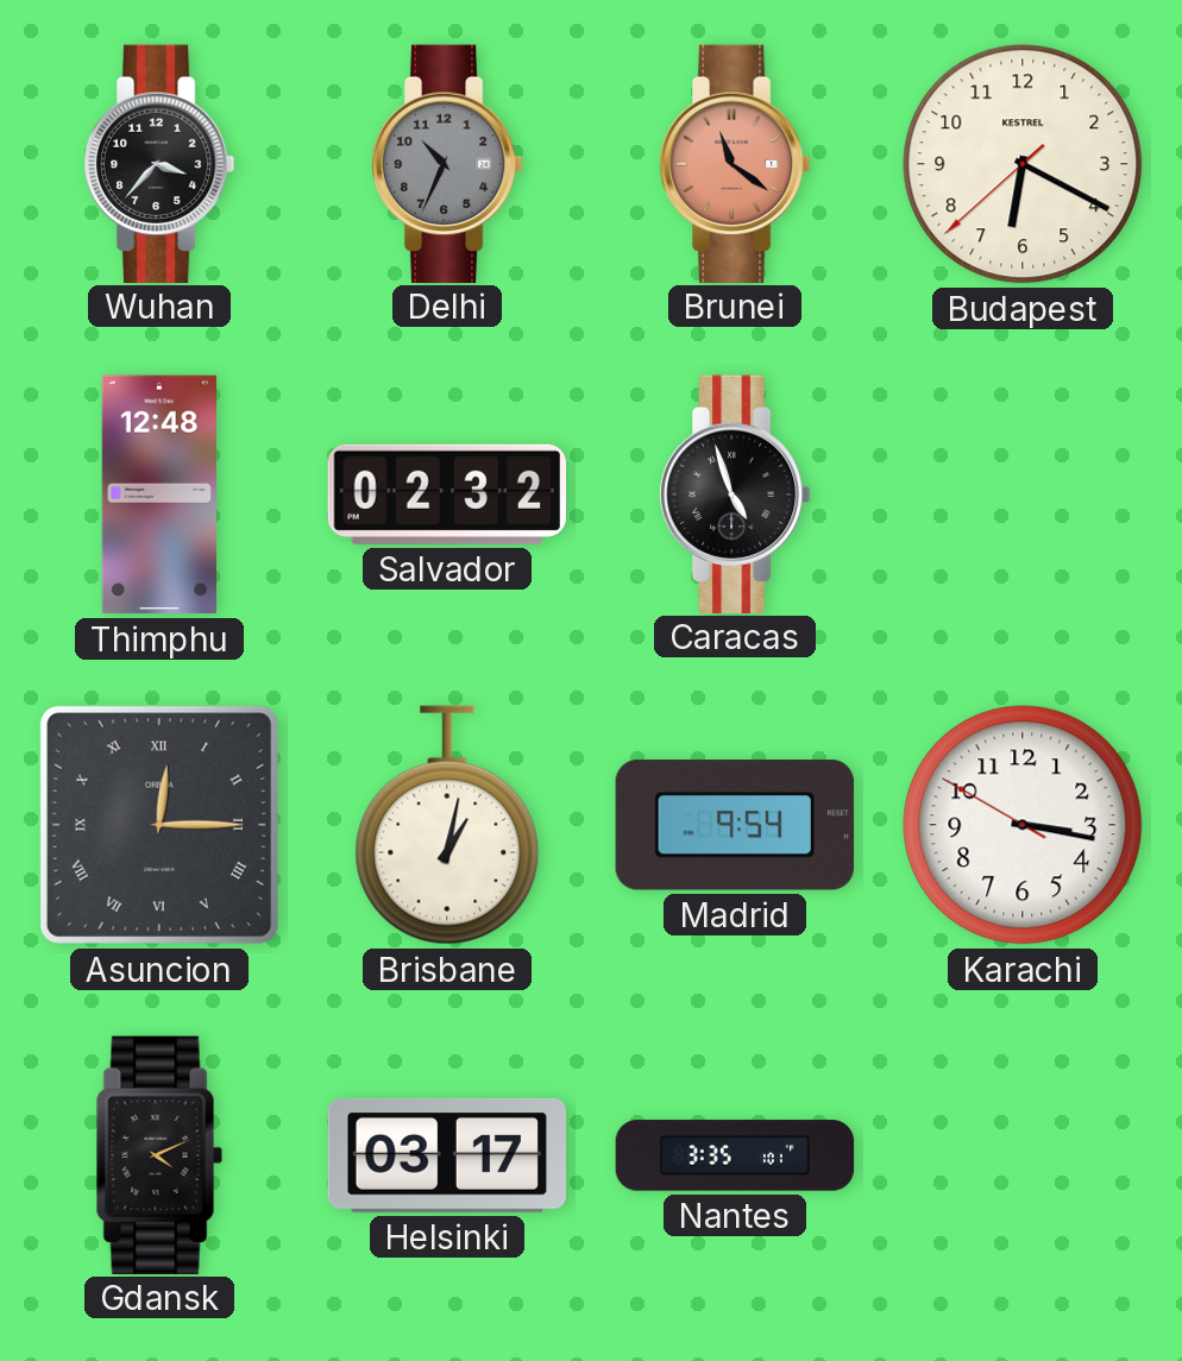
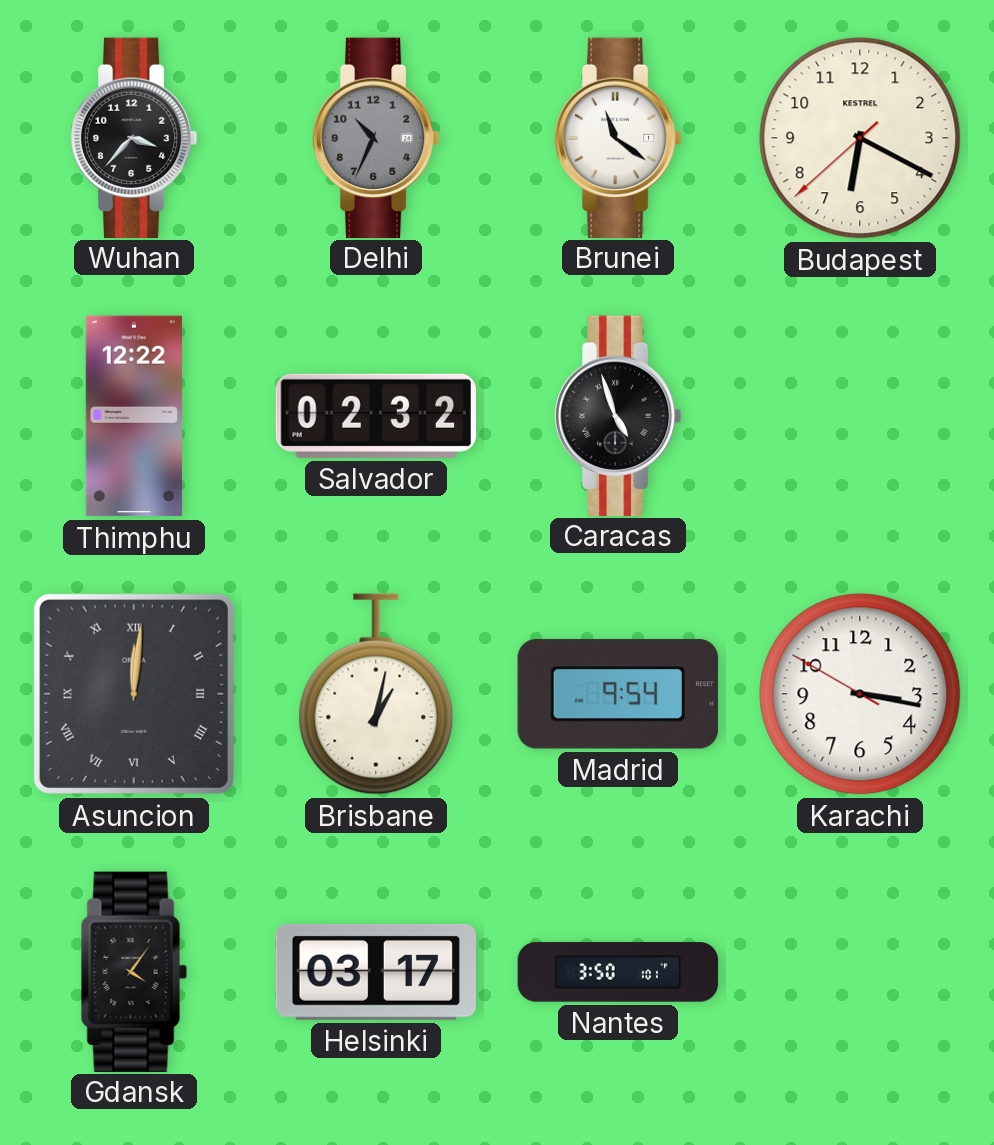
Brunei dial: salmon -> white
Thimphu: 12:48 -> 12:22
Asuncion: 12:15 -> 12:01
Gdansk: 4:11 -> 4:06
Nantes: 3:35 -> 3:50
